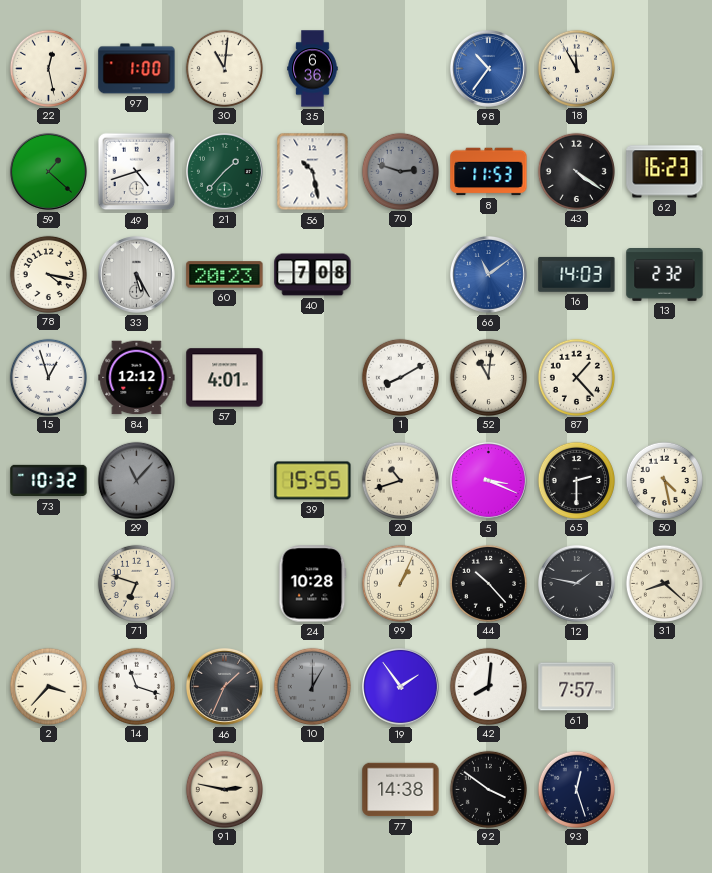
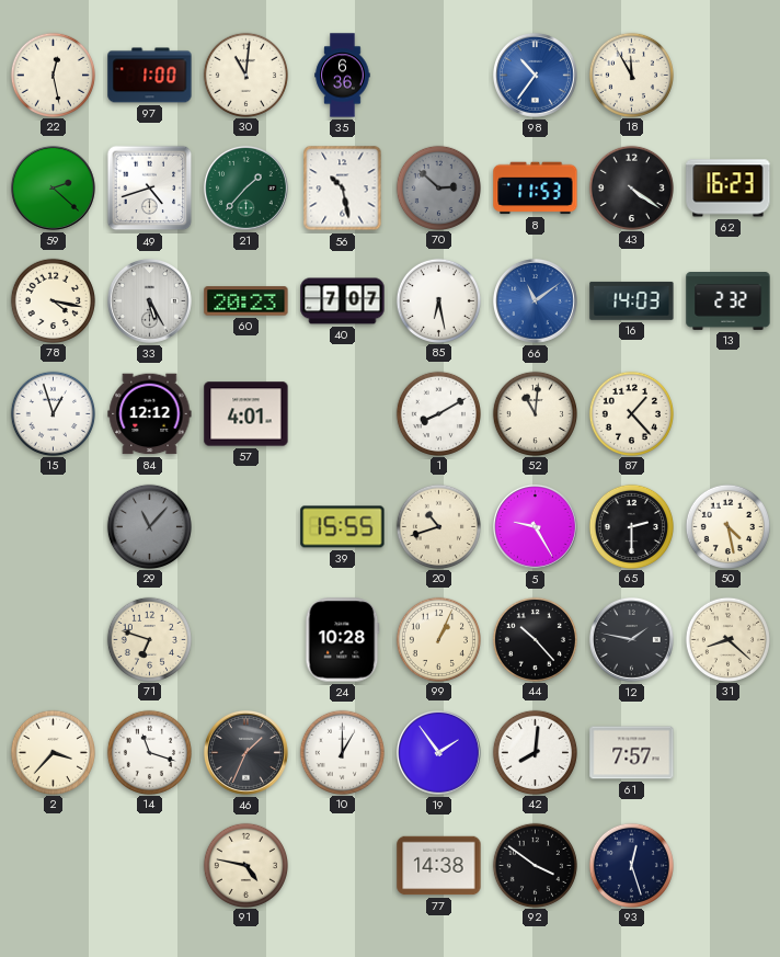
59: 1:22 -> 2:22
70: 2:48 -> 2:52
40: 7:08 -> 7:07
85: none -> 6:28
73: 10:32 -> none
5: 3:19 -> 9:25
10 dial: grey -> white
91: 2:47 -> 4:47
